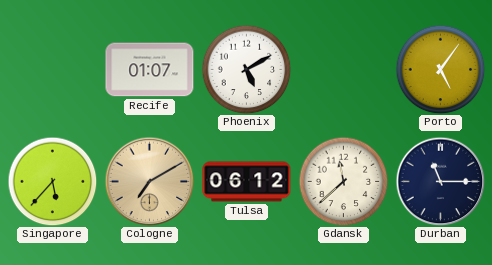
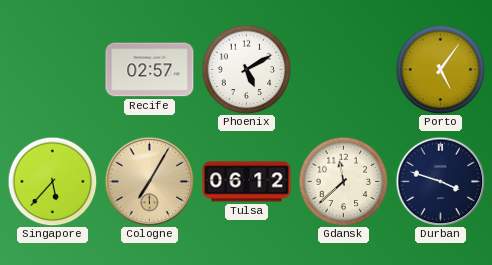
Recife: 01:07 -> 02:57
Cologne: 7:10 -> 7:05
Durban: 11:15 -> 3:48
